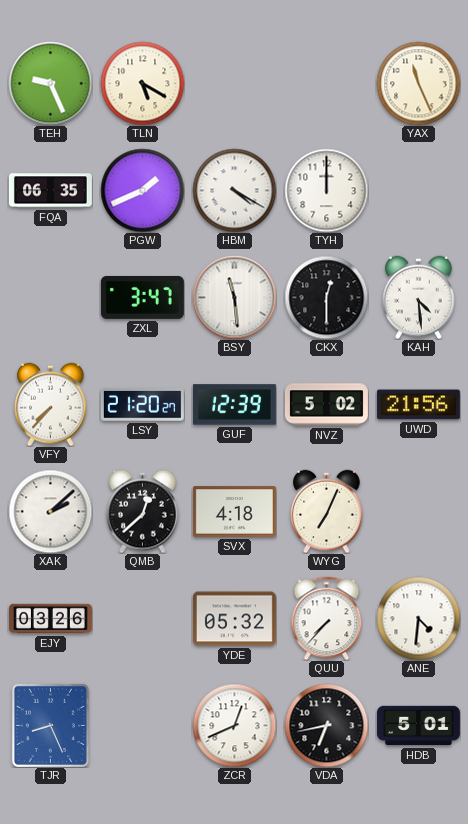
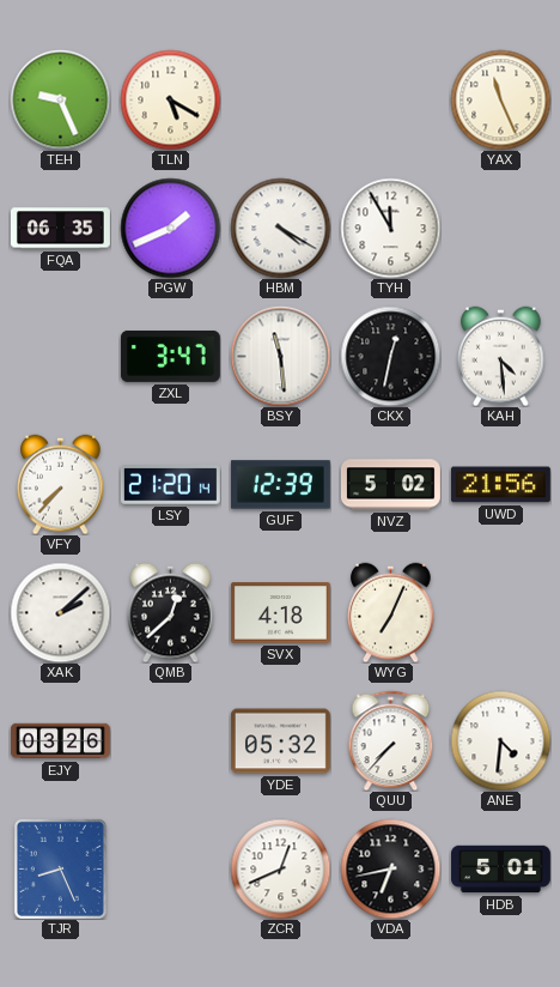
TYH: 12:00 -> 11:55
CKX: 12:30 -> 12:32
LSY: 21:20:27 -> 21:20:14
